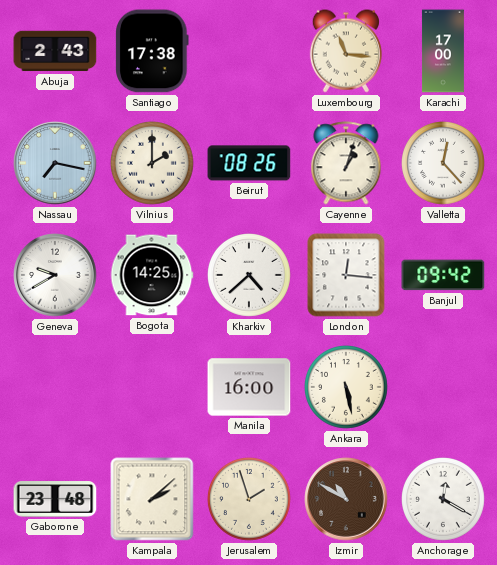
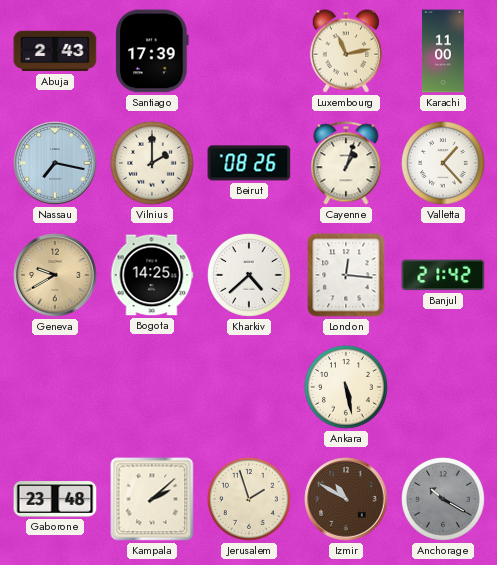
Santiago: 17:38 -> 17:39
Luxembourg: 11:16 -> 11:13
Karachi: 17:00 -> 11:00
Valletta: 12:23 -> 1:23
Geneva dial: white -> champagne
Banjul: 09:42 -> 21:42
Manila: 16:00 -> none
Anchorage: 12:20 -> 10:20
Anchorage dial: white -> grey
